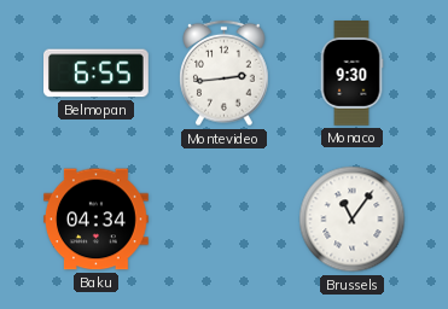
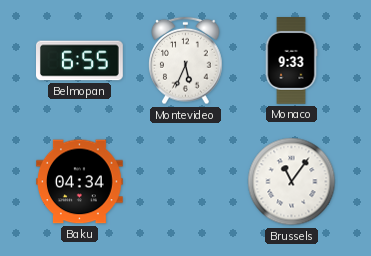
Montevideo: 2:44 -> 5:34
Monaco: 9:30 -> 9:33
